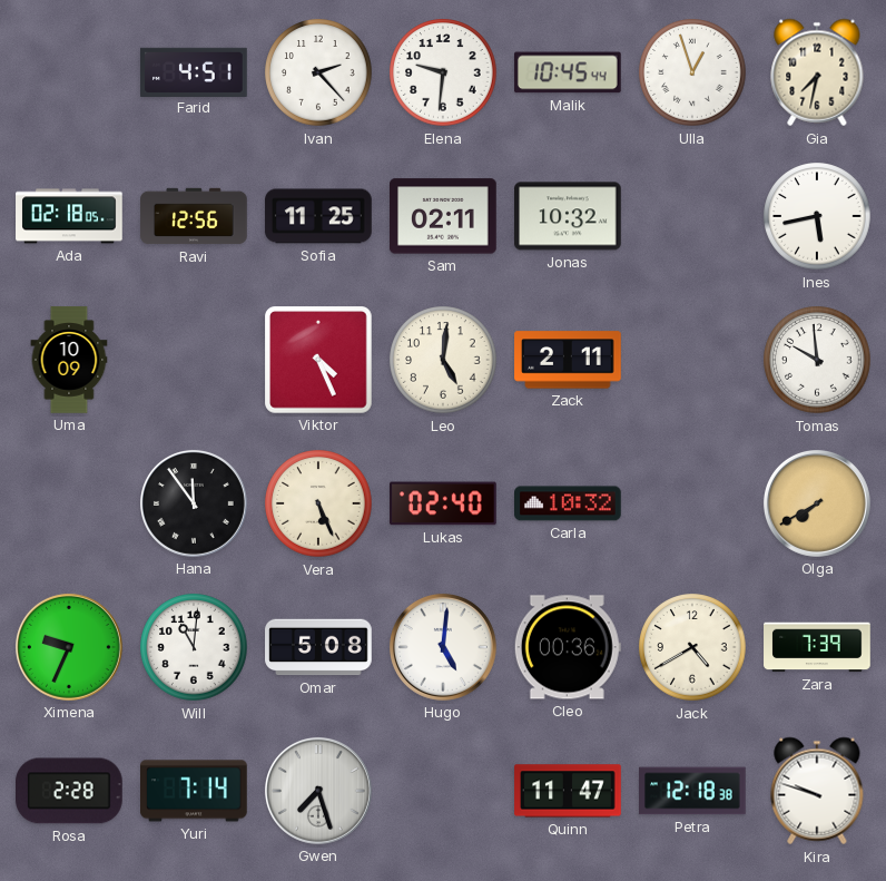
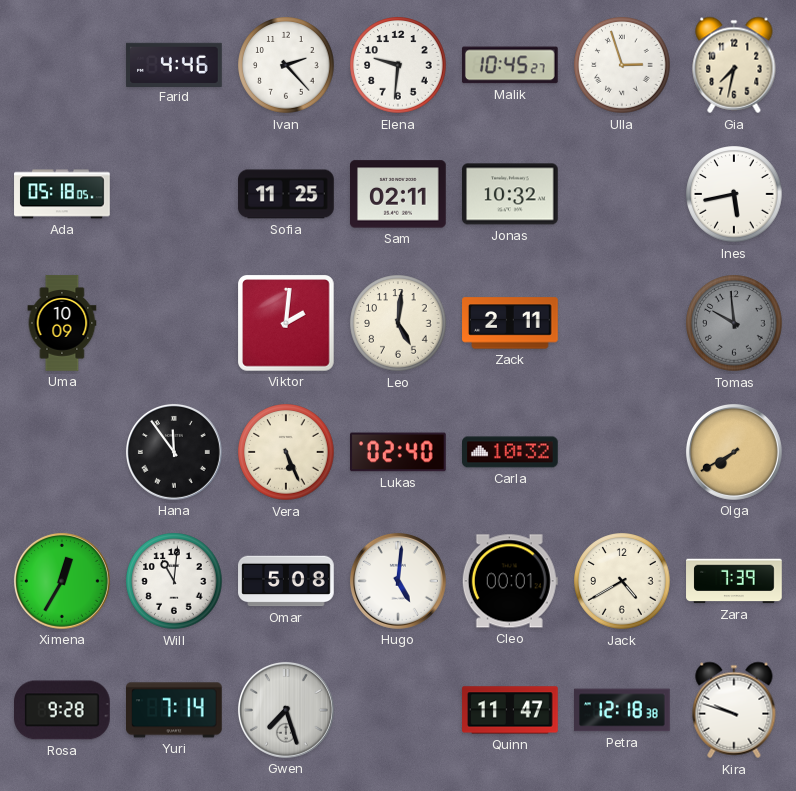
Farid: 4:51 -> 4:46
Malik: 10:45:44 -> 10:45:27
Ulla: 12:57 -> 2:57
Ada: 02:18 -> 05:18
Ravi: 12:56 -> none
Viktor: 4:26 -> 2:01
Tomas dial: white -> grey
Ximena: 9:34 -> 12:35
Cleo: 00:36 -> 00:01
Rosa: 2:28 -> 9:28
